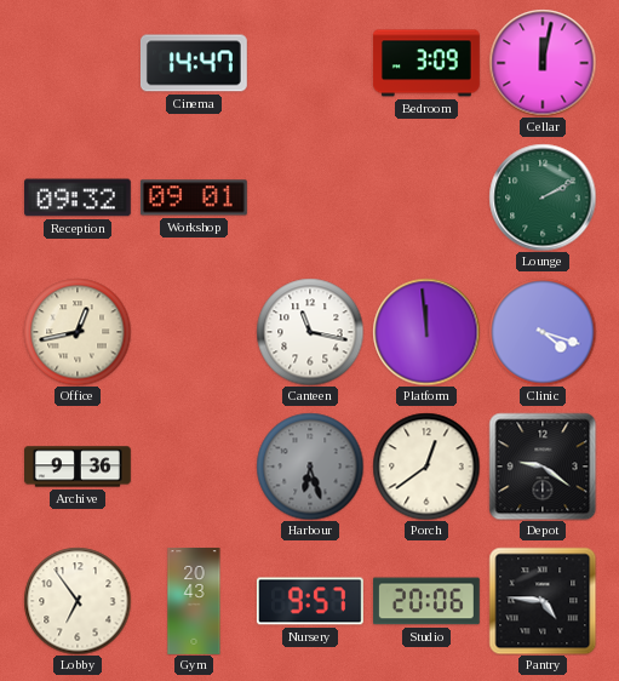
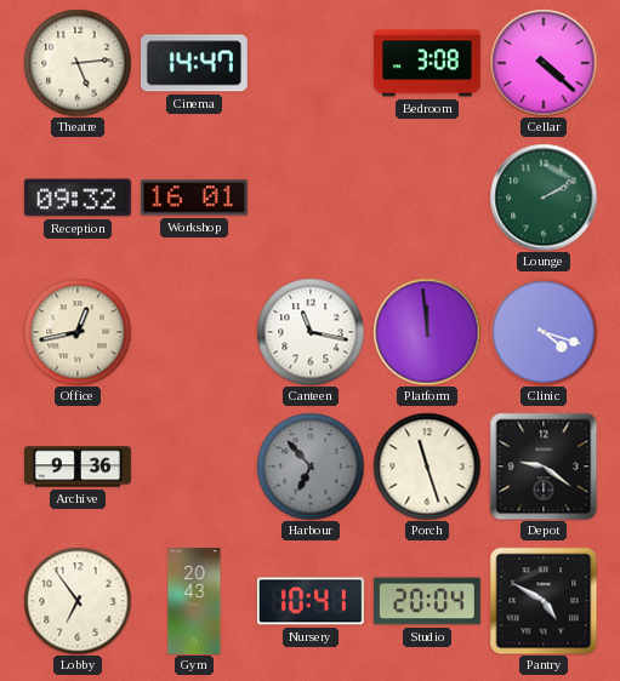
Theatre: none -> 5:14
Bedroom: 3:09 -> 3:08
Cellar: 12:02 -> 4:22
Workshop: 09:01 -> 16:01
Harbour: 6:27 -> 6:53
Porch: 12:39 -> 11:27
Nursery: 9:57 -> 10:41
Studio: 20:06 -> 20:04
Pantry: 4:46 -> 4:50
